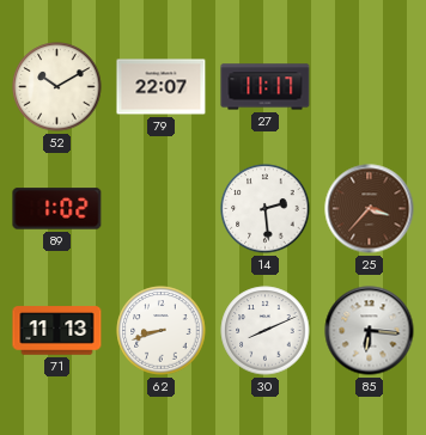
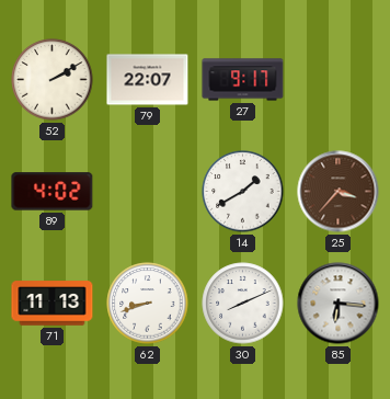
52: 10:10 -> 2:10
27: 11:17 -> 9:17
89: 1:02 -> 4:02
14: 2:29 -> 1:40
